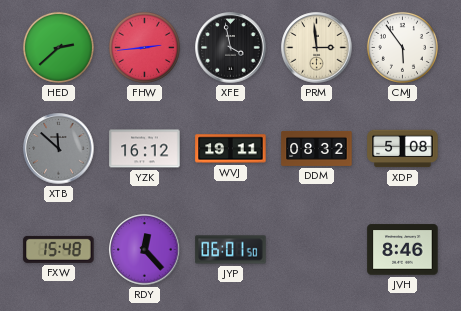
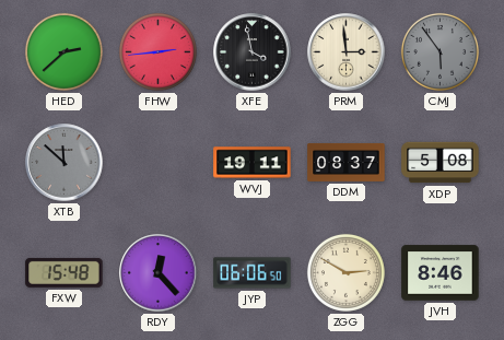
CMJ dial: white -> grey
YZK: 16:12 -> none
DDM: 08:32 -> 08:37
JYP: 06:01 -> 06:06
ZGG: none -> 2:50
